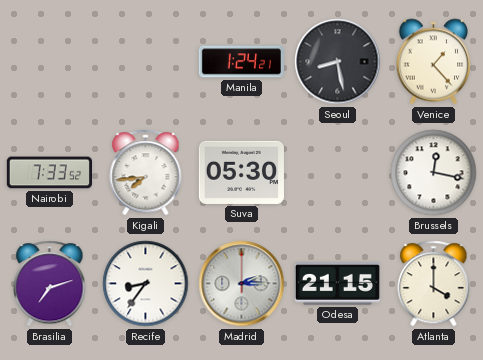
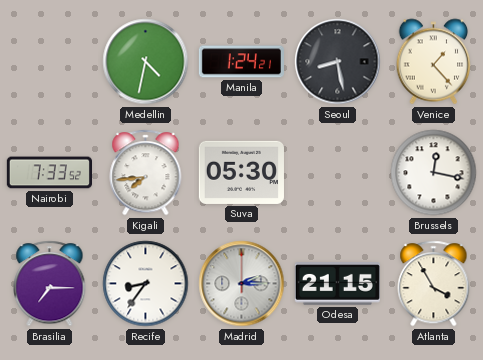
Medellin: none -> 4:32
Brasilia: 7:12 -> 7:15
Atlanta: 4:00 -> 3:55
